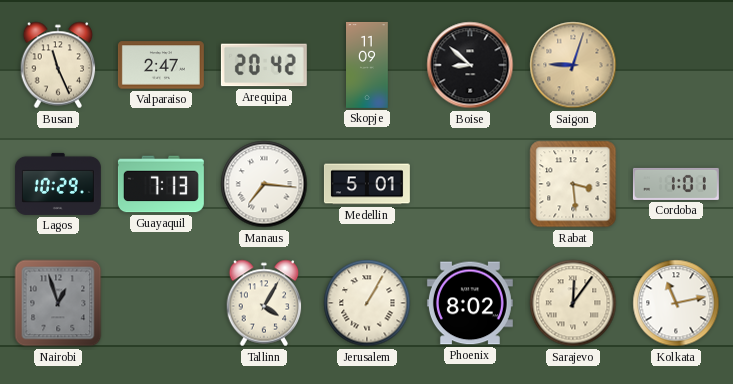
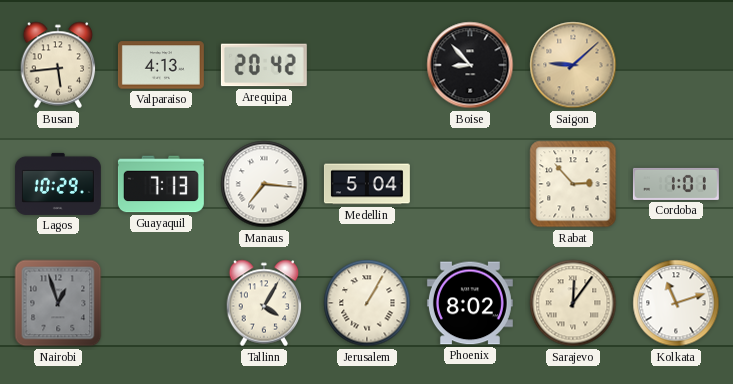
Busan: 11:26 -> 5:44
Valparaiso: 2:47 -> 4:13
Skopje: 11:09 -> none
Boise: 8:52 -> 8:53
Saigon: 9:03 -> 9:08
Medellin: 5:01 -> 5:04
Rabat: 3:29 -> 2:53
Kolkata: 11:13 -> 11:12
